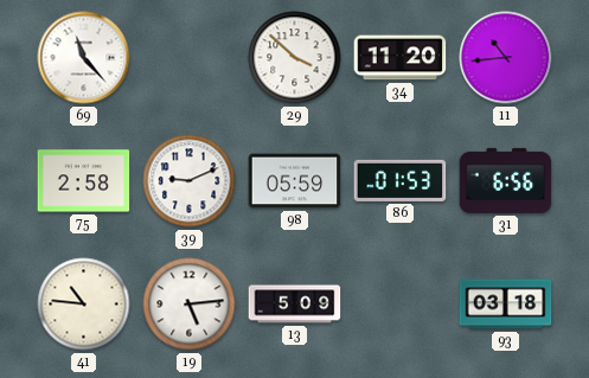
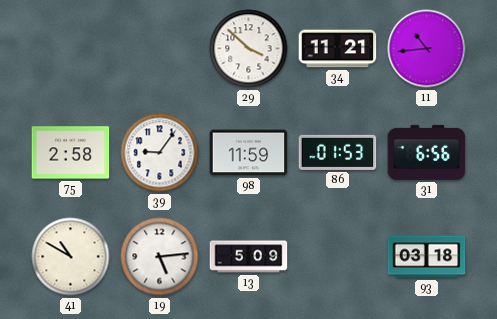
69: 11:23 -> none
34: 11:20 -> 11:21
39: 9:11 -> 9:06
98: 05:59 -> 11:59
41: 10:46 -> 10:50
